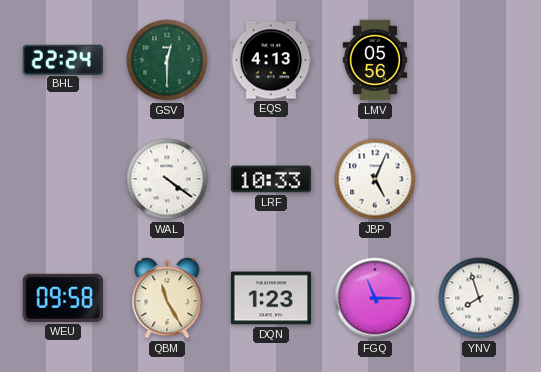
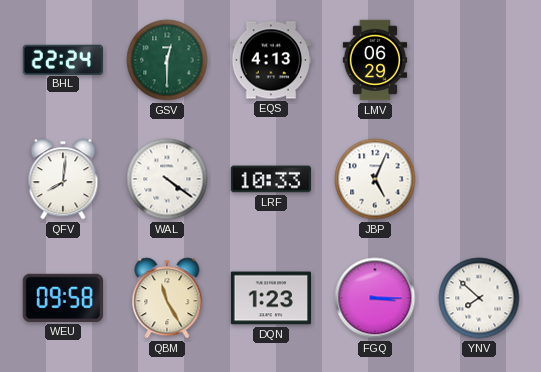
LMV: 05:56 -> 06:29
QFV: none -> 8:01
FGQ: 11:15 -> 3:15
YNV: 7:57 -> 7:52
